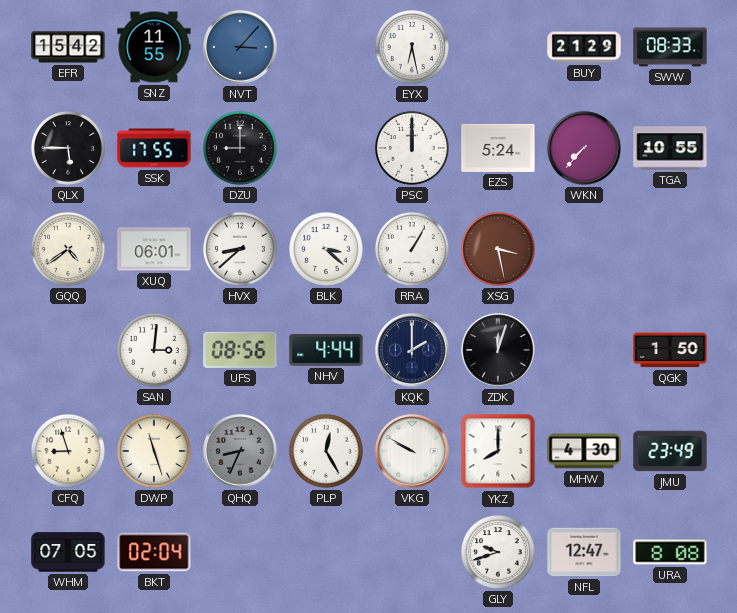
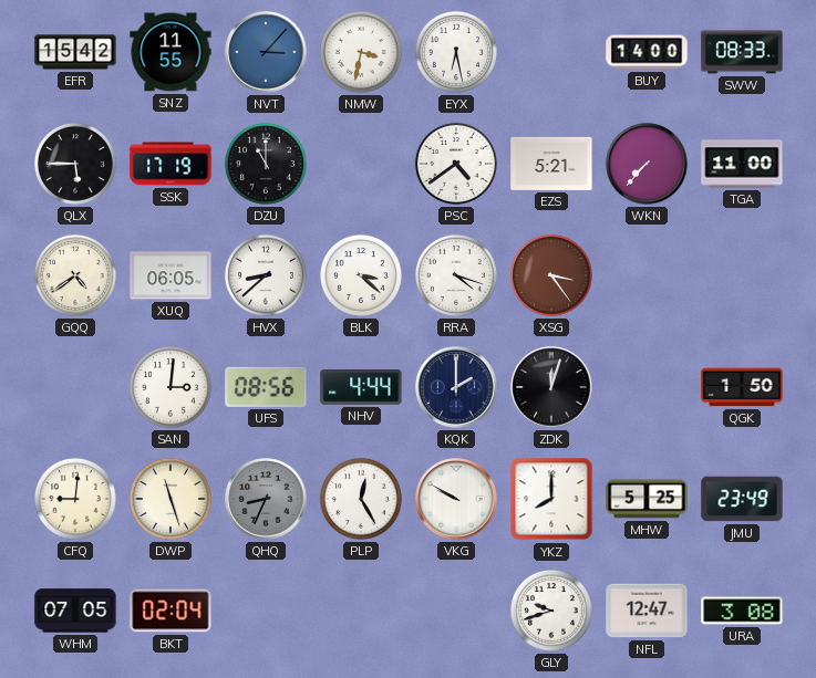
NMW: none -> 3:32
BUY: 21:29 -> 14:00
SSK: 17:55 -> 17:19
DZU: 9:00 -> 11:00
PSC: 12:00 -> 4:39
EZS: 5:24 -> 5:21
TGA: 10:55 -> 11:00
XUQ: 06:01 -> 06:05
RRA: 1:05 -> 4:18
XSG: 3:28 -> 3:24
CFQ: 8:57 -> 9:01
MHW: 4:30 -> 5:25
URA: 8:08 -> 3:08
